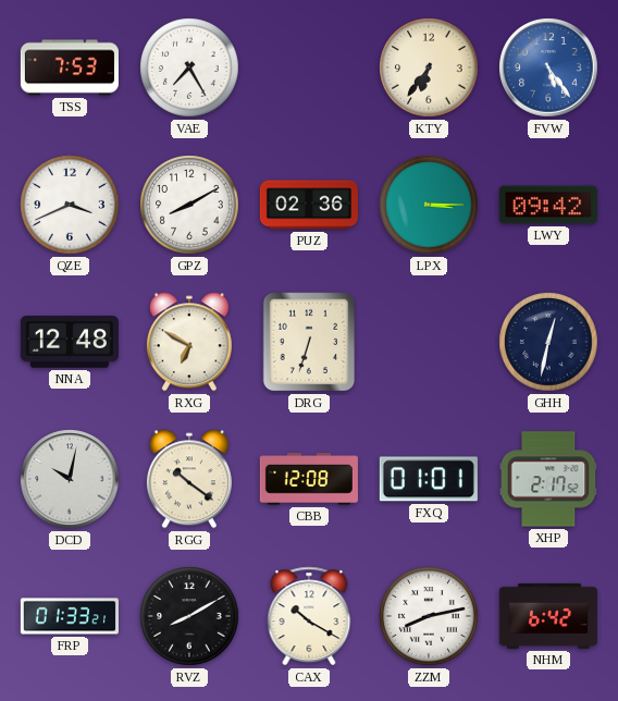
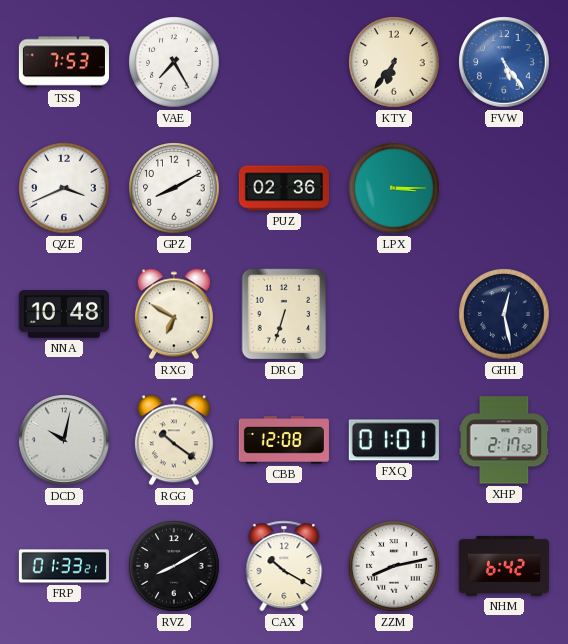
LWY: 09:42 -> none
NNA: 12:48 -> 10:48
GHH: 12:32 -> 12:28
